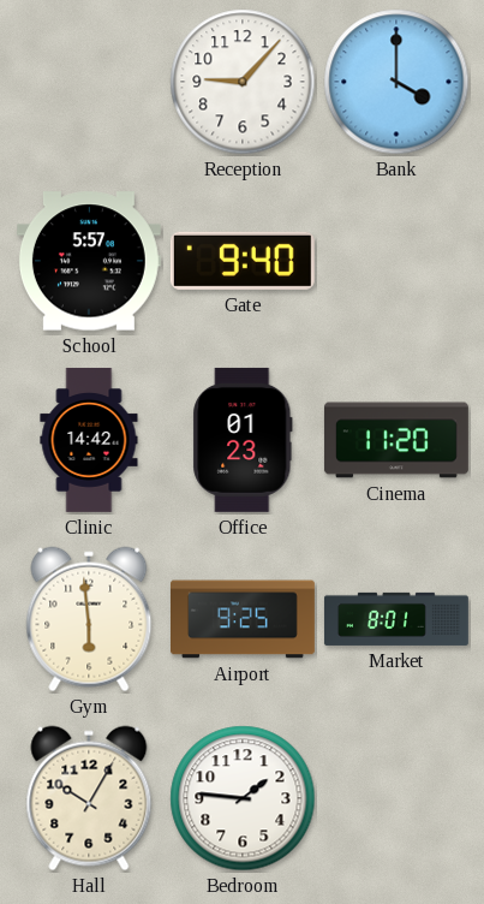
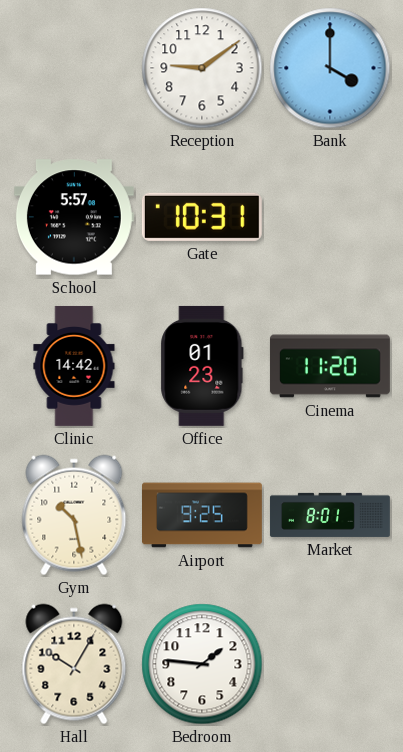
Reception: 9:07 -> 9:09
Gate: 9:40 -> 10:31
Gym: 5:59 -> 10:28
